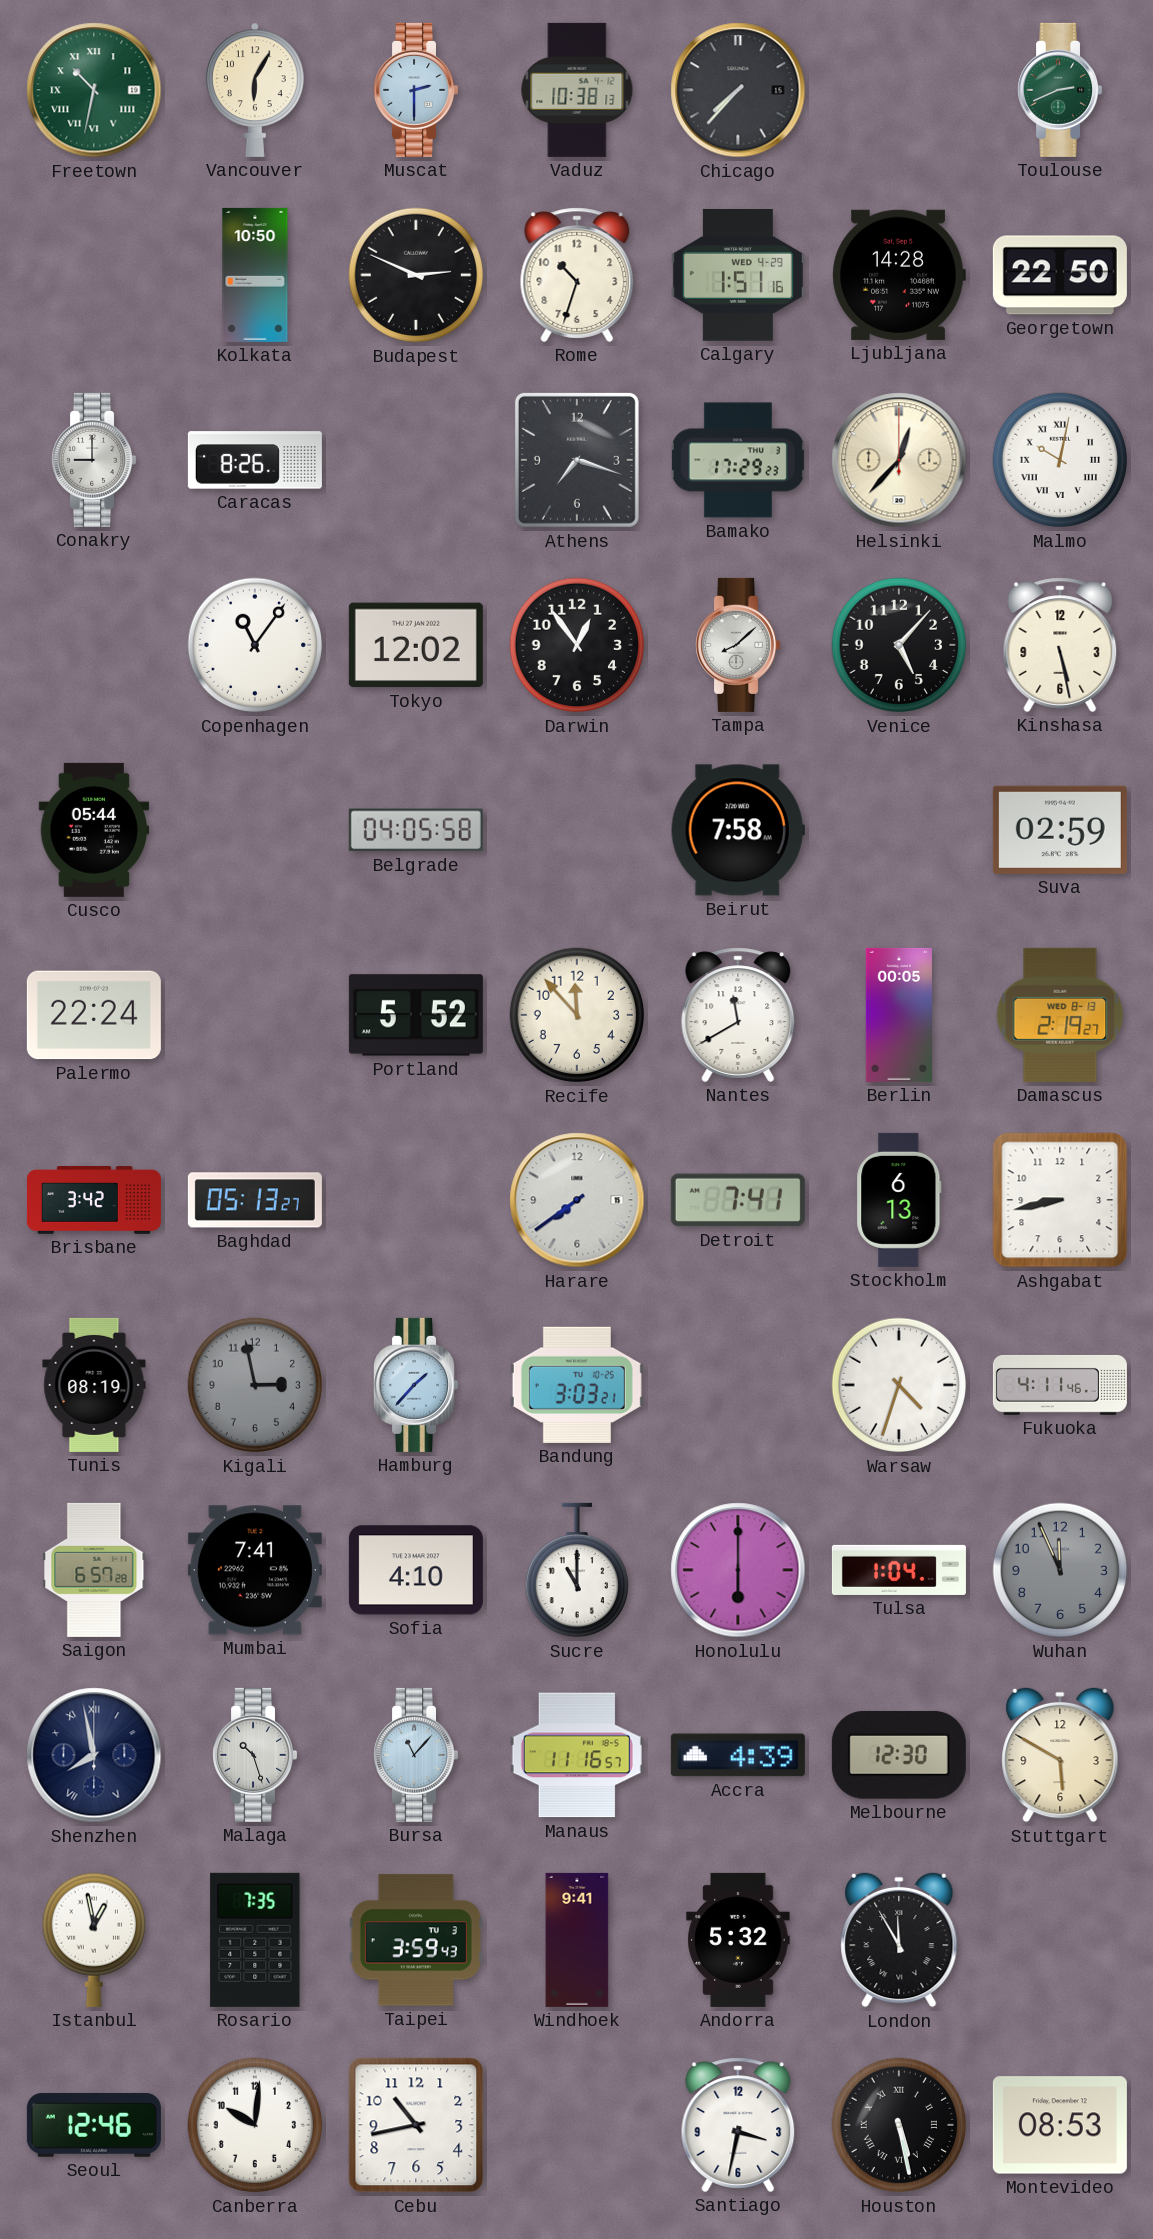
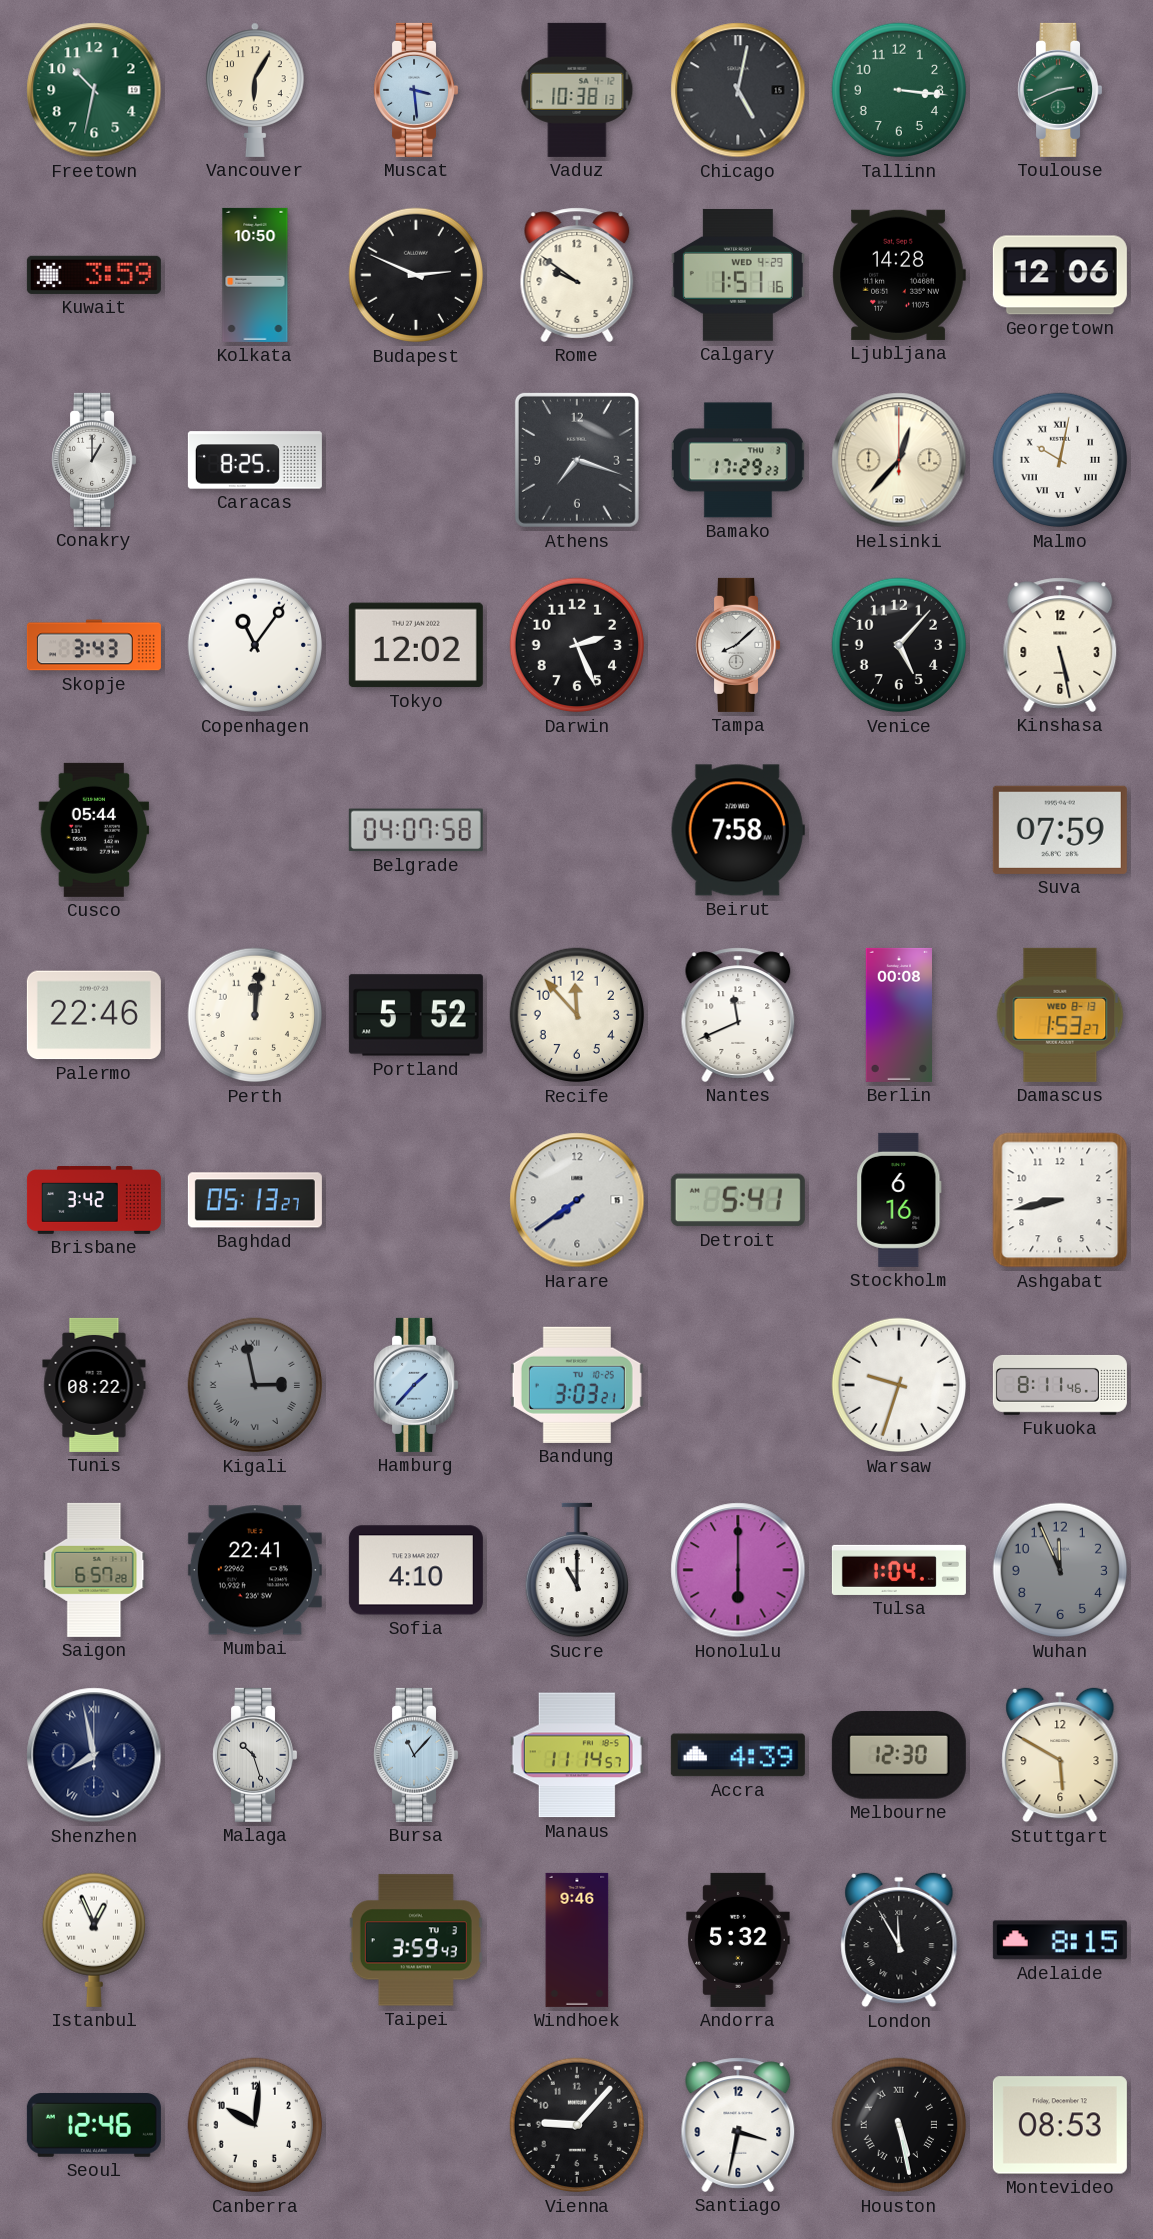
Freetown numerals: Roman -> Arabic
Muscat: 2:30 -> 3:29
Chicago: 7:37 -> 5:02
Tallinn: none -> 3:16
Kuwait: none -> 3:59
Rome: 10:33 -> 9:51
Georgetown: 22:50 -> 12:06
Conakry: 9:00 -> 1:00
Caracas: 8:26 -> 8:25
Skopje: none -> 3:43
Darwin: 12:54 -> 2:26
Belgrade: 04:05 -> 04:07
Suva: 02:59 -> 07:59
Palermo: 22:24 -> 22:46
Perth: none -> 12:01
Nantes: 11:40 -> 11:41
Berlin: 00:05 -> 00:08
Damascus: 2:19 -> 1:53
Detroit: 7:41 -> 5:41
Stockholm: 6:13 -> 6:16
Tunis: 08:19 -> 08:22
Kigali numerals: Arabic -> Roman
Warsaw: 4:33 -> 9:33
Fukuoka: 4:11 -> 8:11
Mumbai: 7:41 -> 22:41
Manaus: 11:16 -> 11:14
Istanbul: 12:58 -> 12:56
Rosario: 7:35 -> none
Windhoek: 9:41 -> 9:46
Adelaide: none -> 8:15
Cebu: 10:43 -> none
Vienna: none -> 9:07
